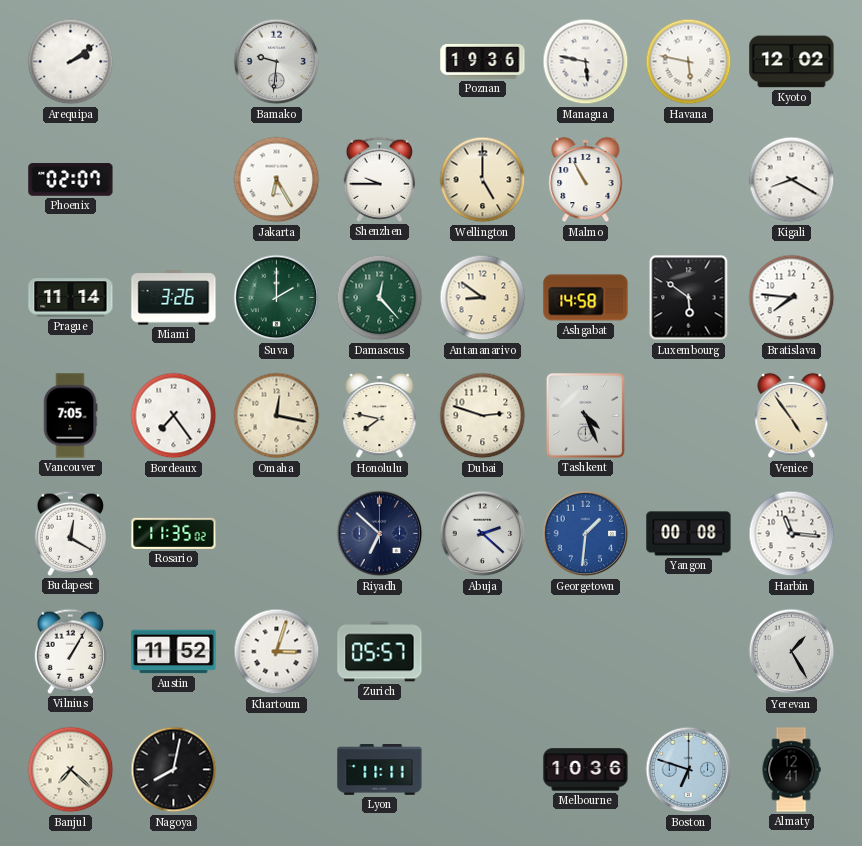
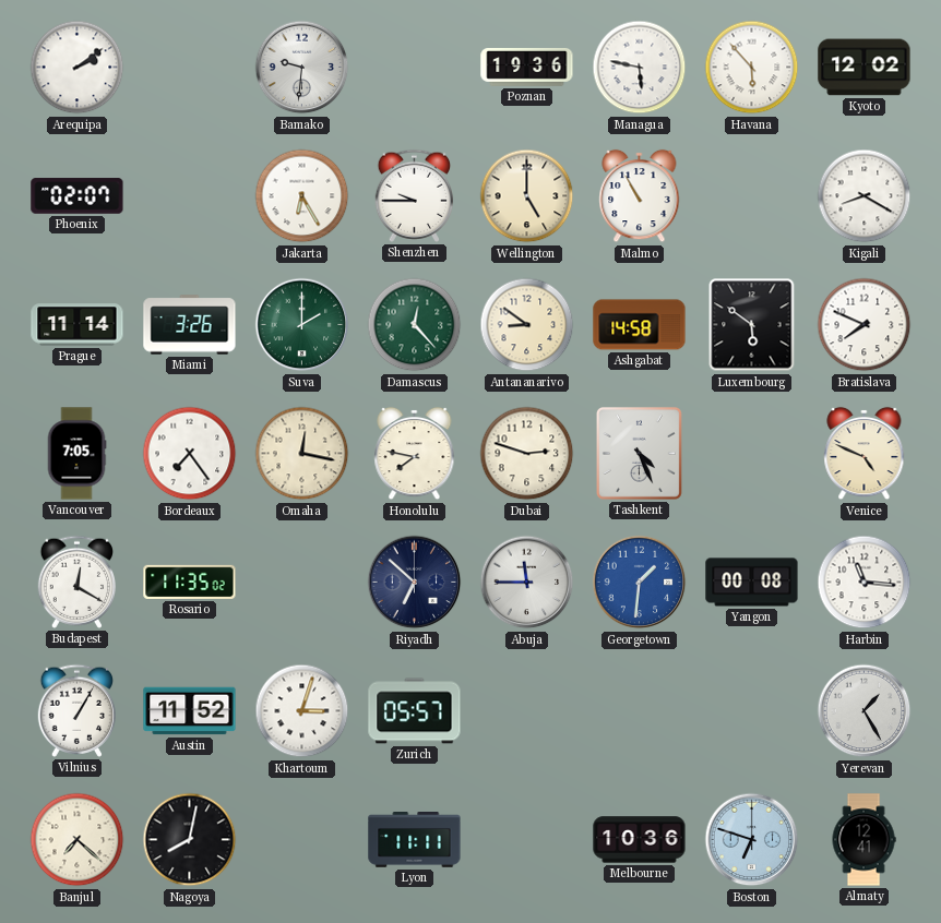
Havana: 5:47 -> 5:53
Bratislava: 7:46 -> 7:49
Venice: 4:54 -> 4:49
Abuja: 2:22 -> 11:45
